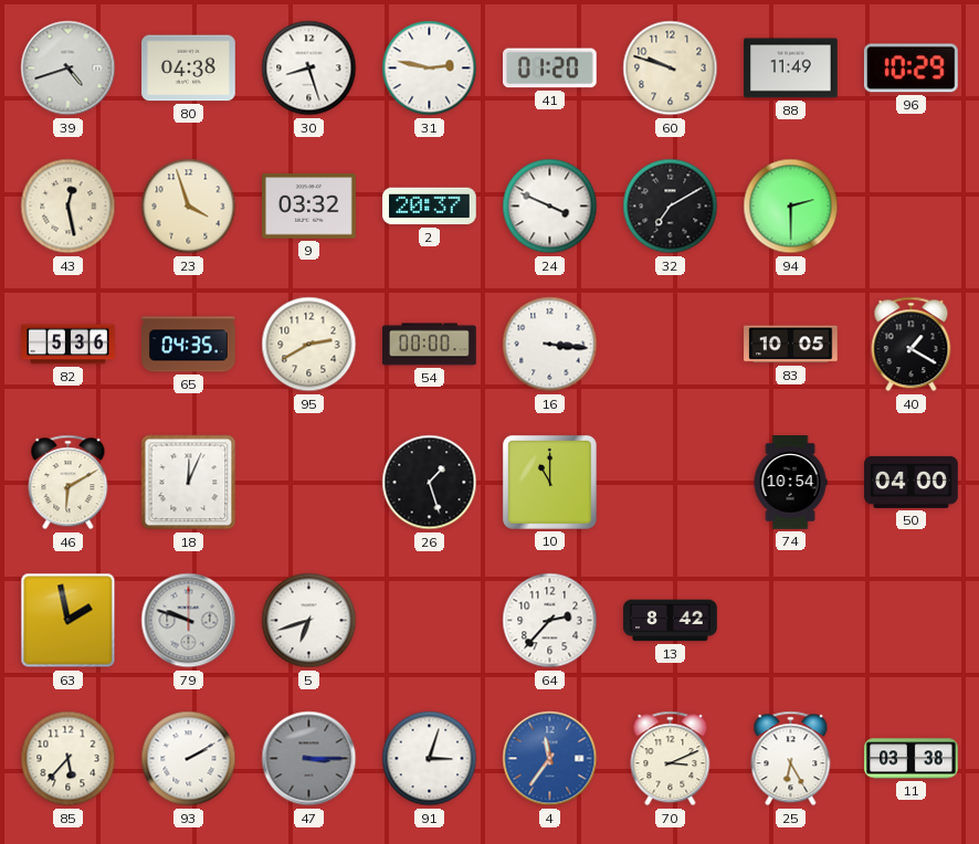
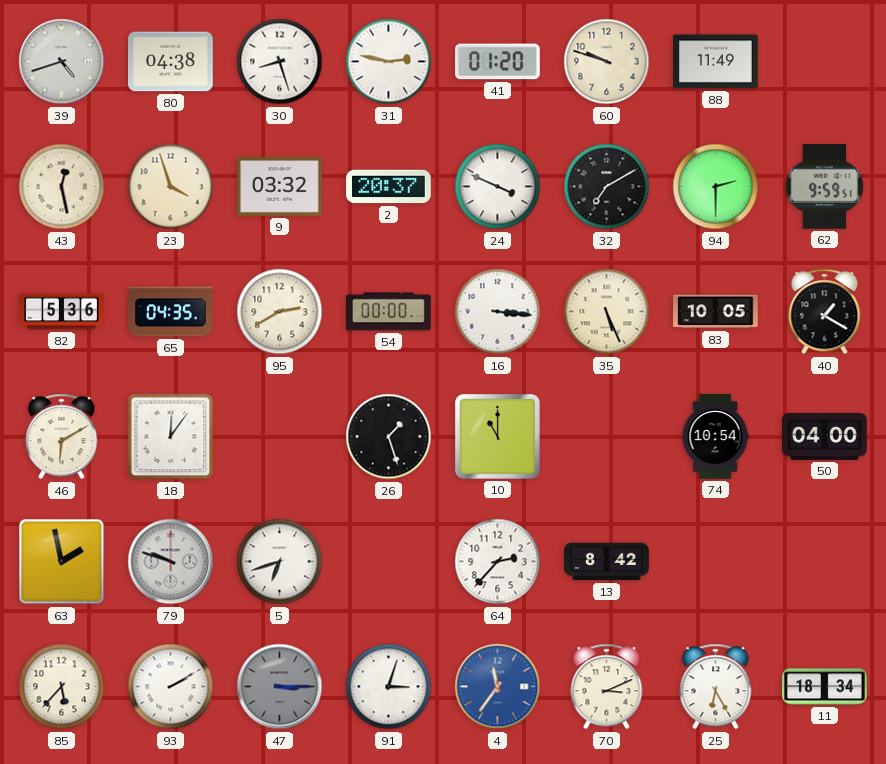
96: 10:29 -> none
62: none -> 9:59
35: none -> 5:26
18: 12:04 -> 12:06
11: 03:38 -> 18:34
